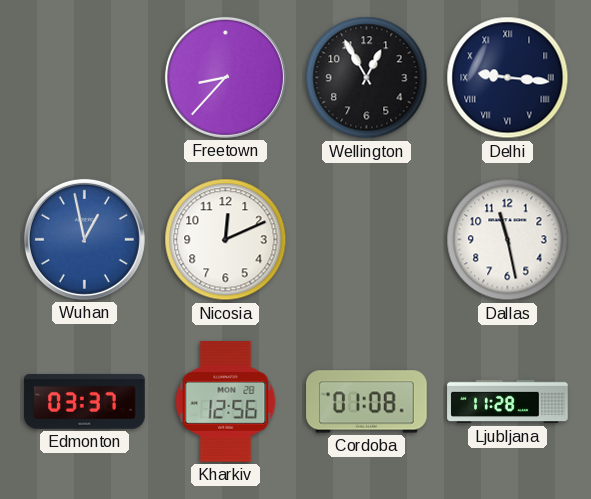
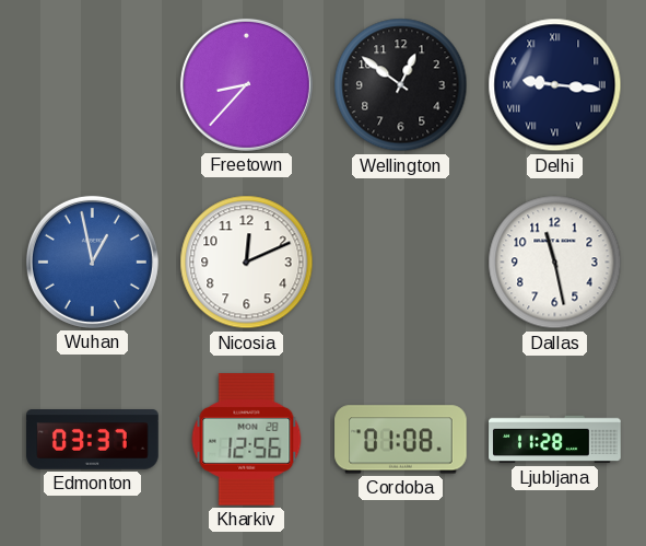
Wellington: 12:55 -> 12:51
